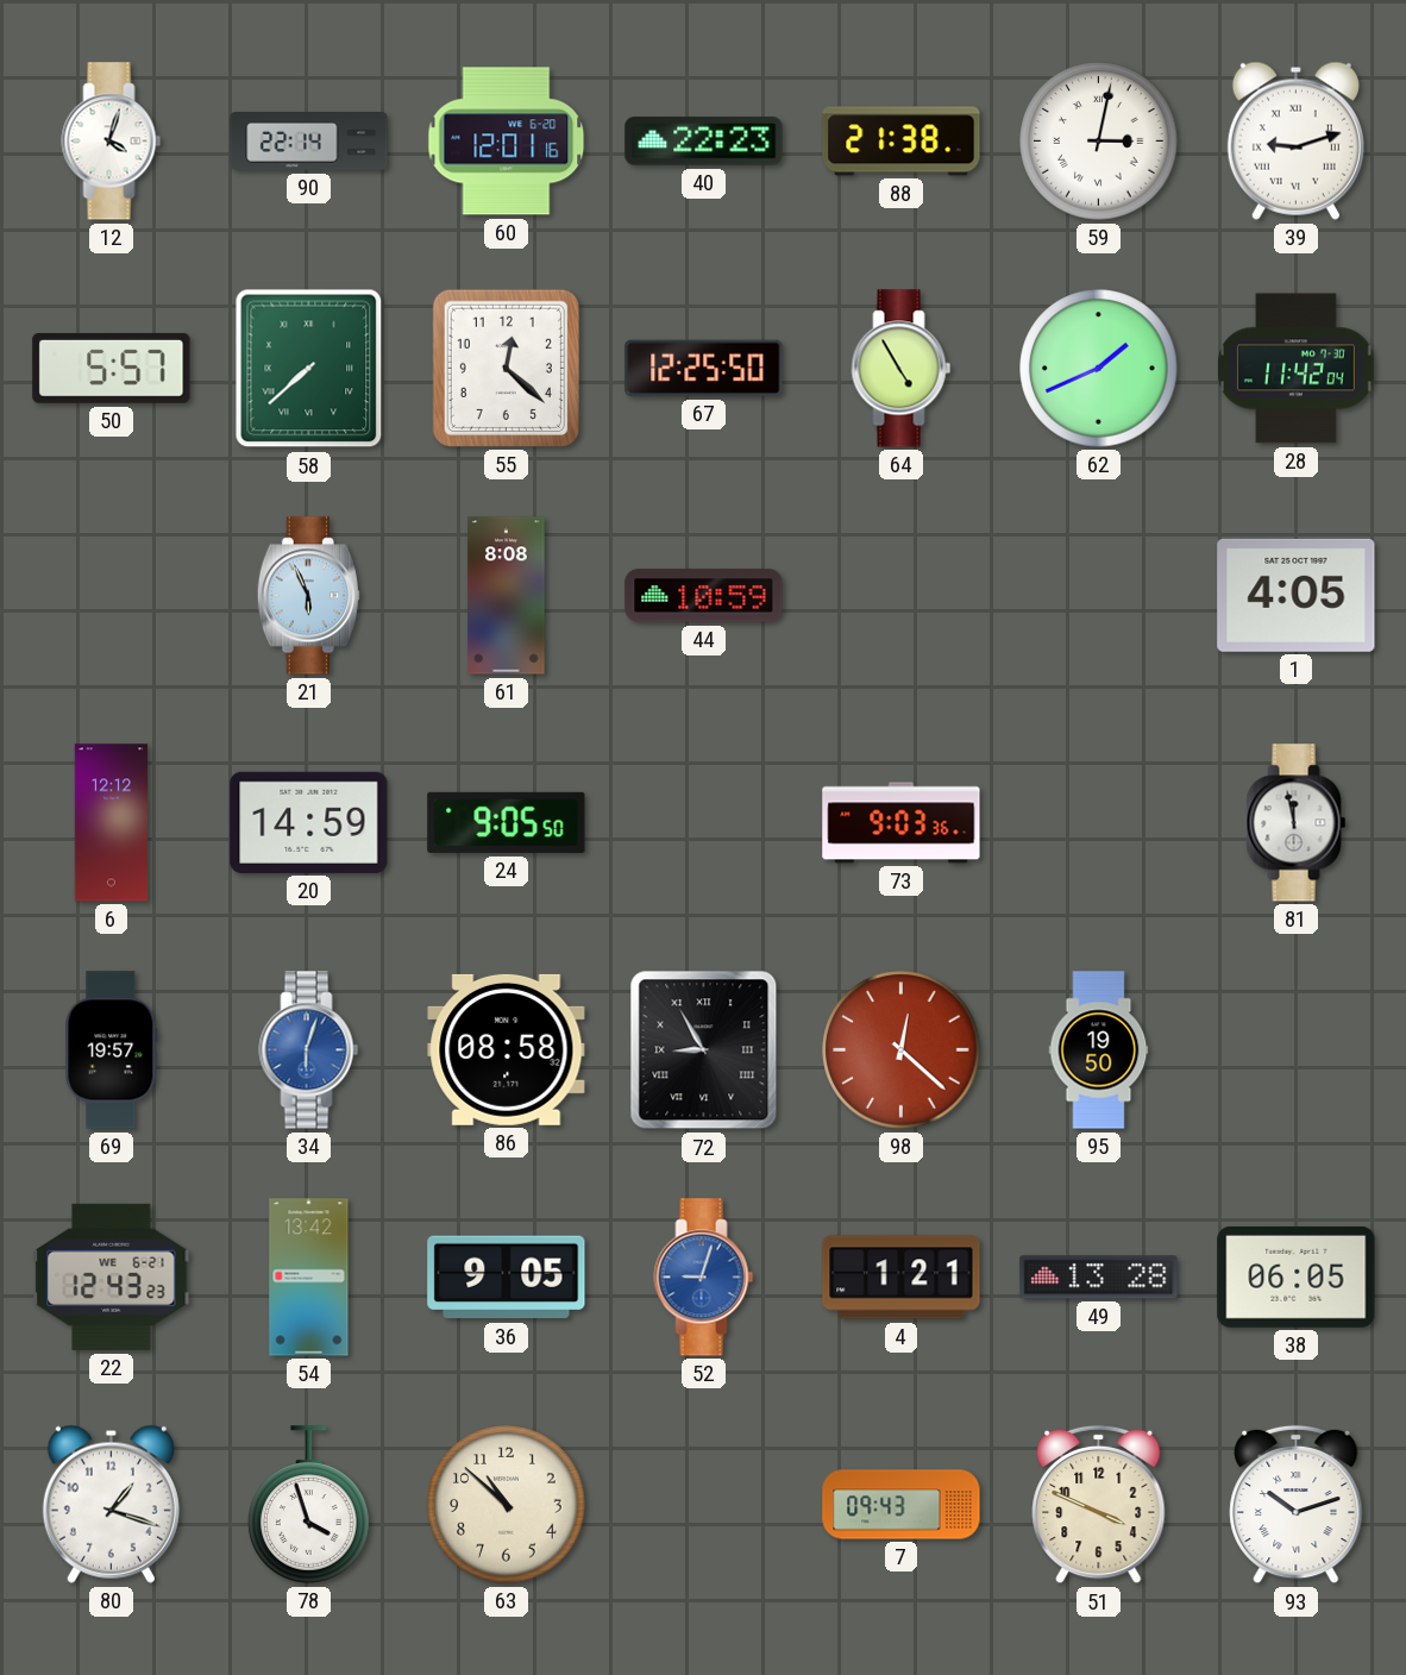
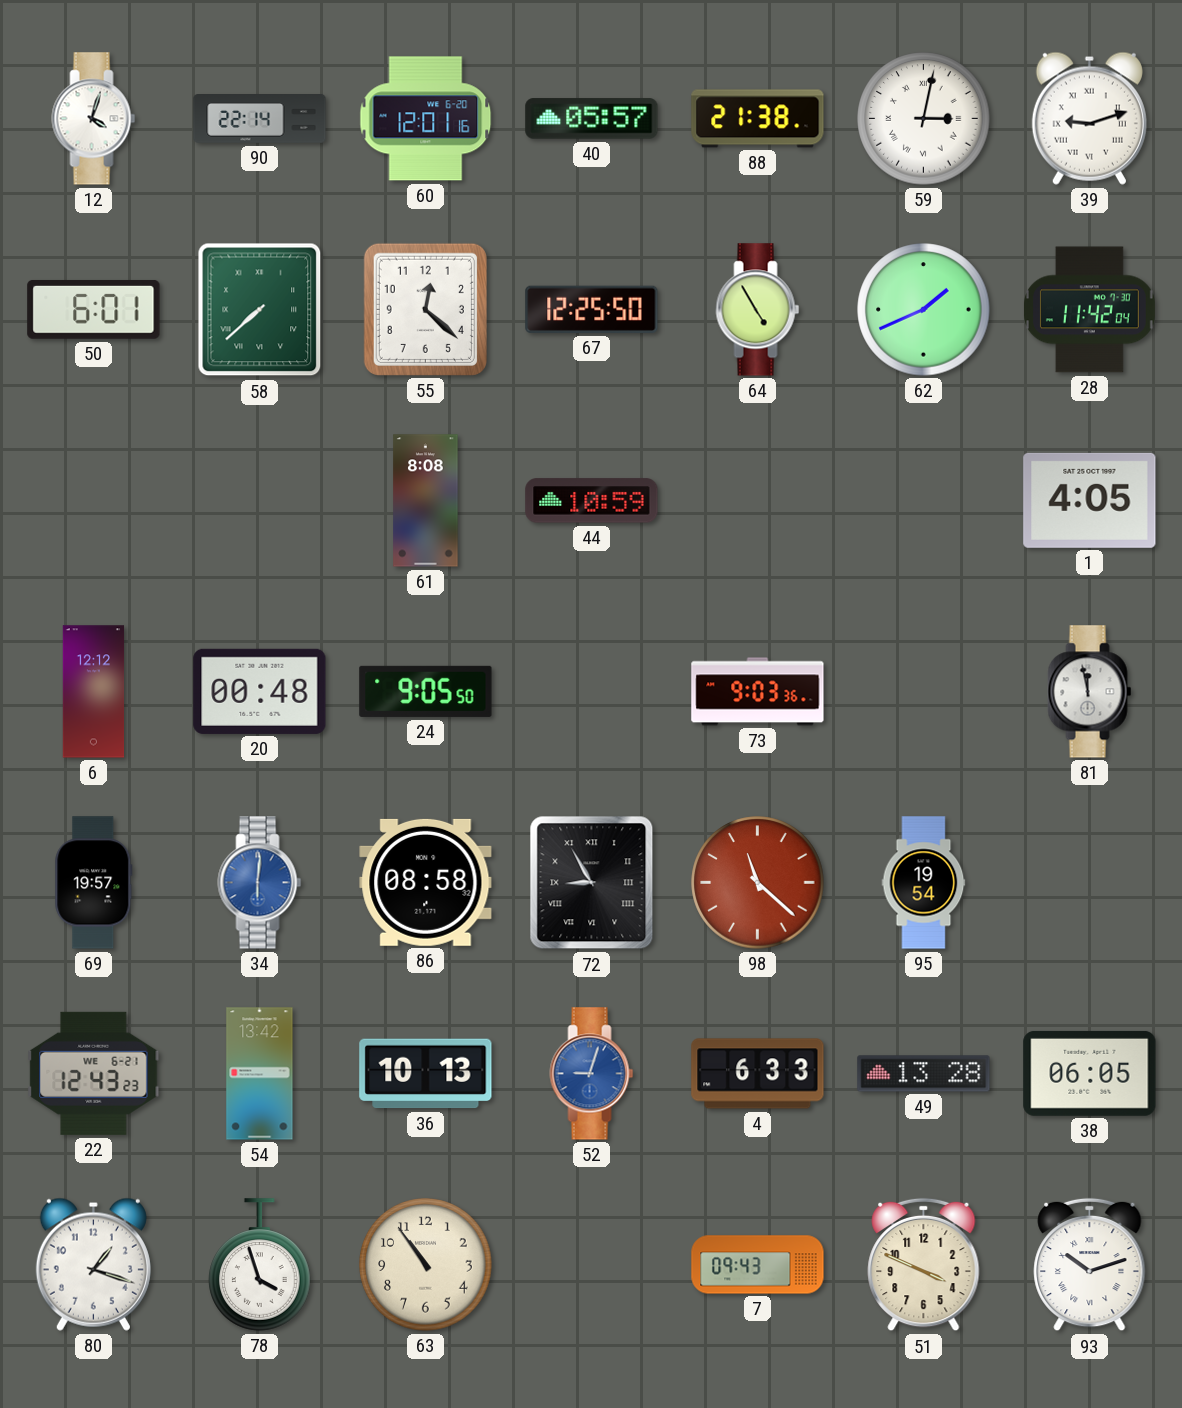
40: 22:23 -> 05:57
50: 5:57 -> 6:01
21: 5:56 -> none
20: 14:59 -> 00:48
34: 6:03 -> 6:01
98: 12:22 -> 11:22
95: 19:50 -> 19:54
36: 9:05 -> 10:13
4: 1:21 -> 6:33
63: 10:52 -> 10:54
